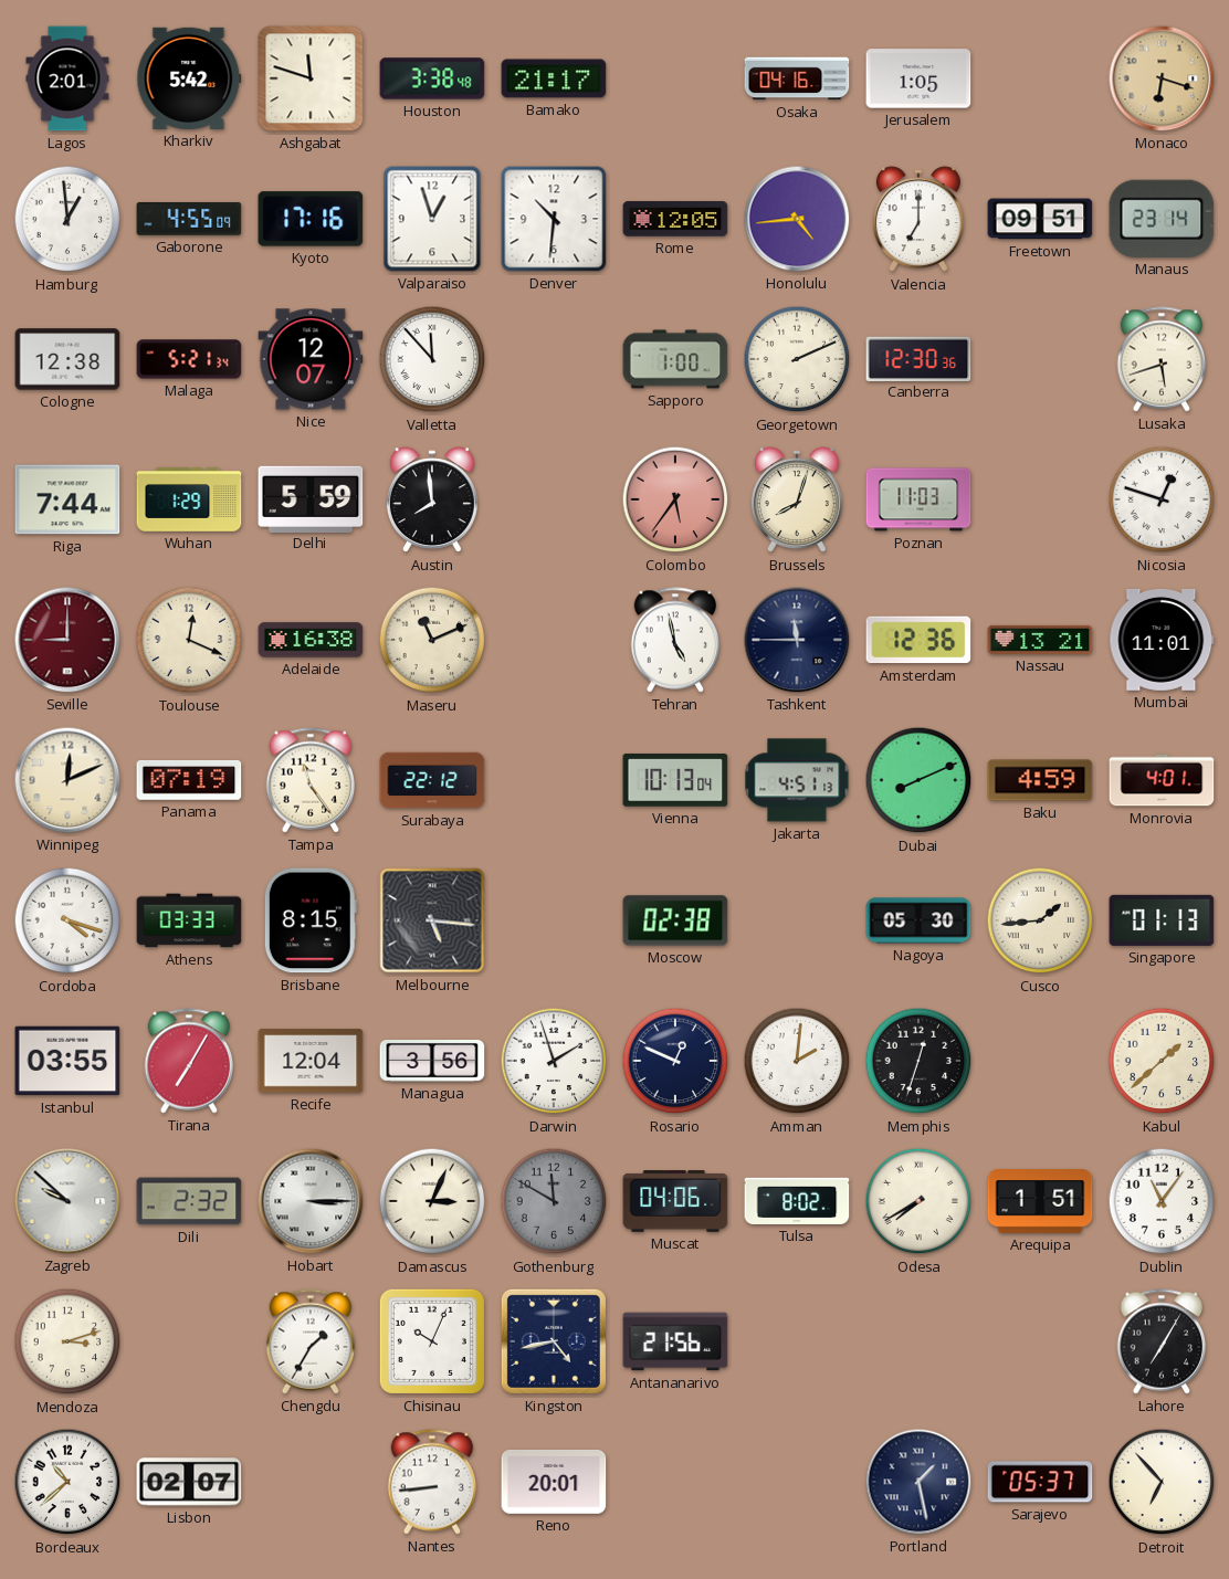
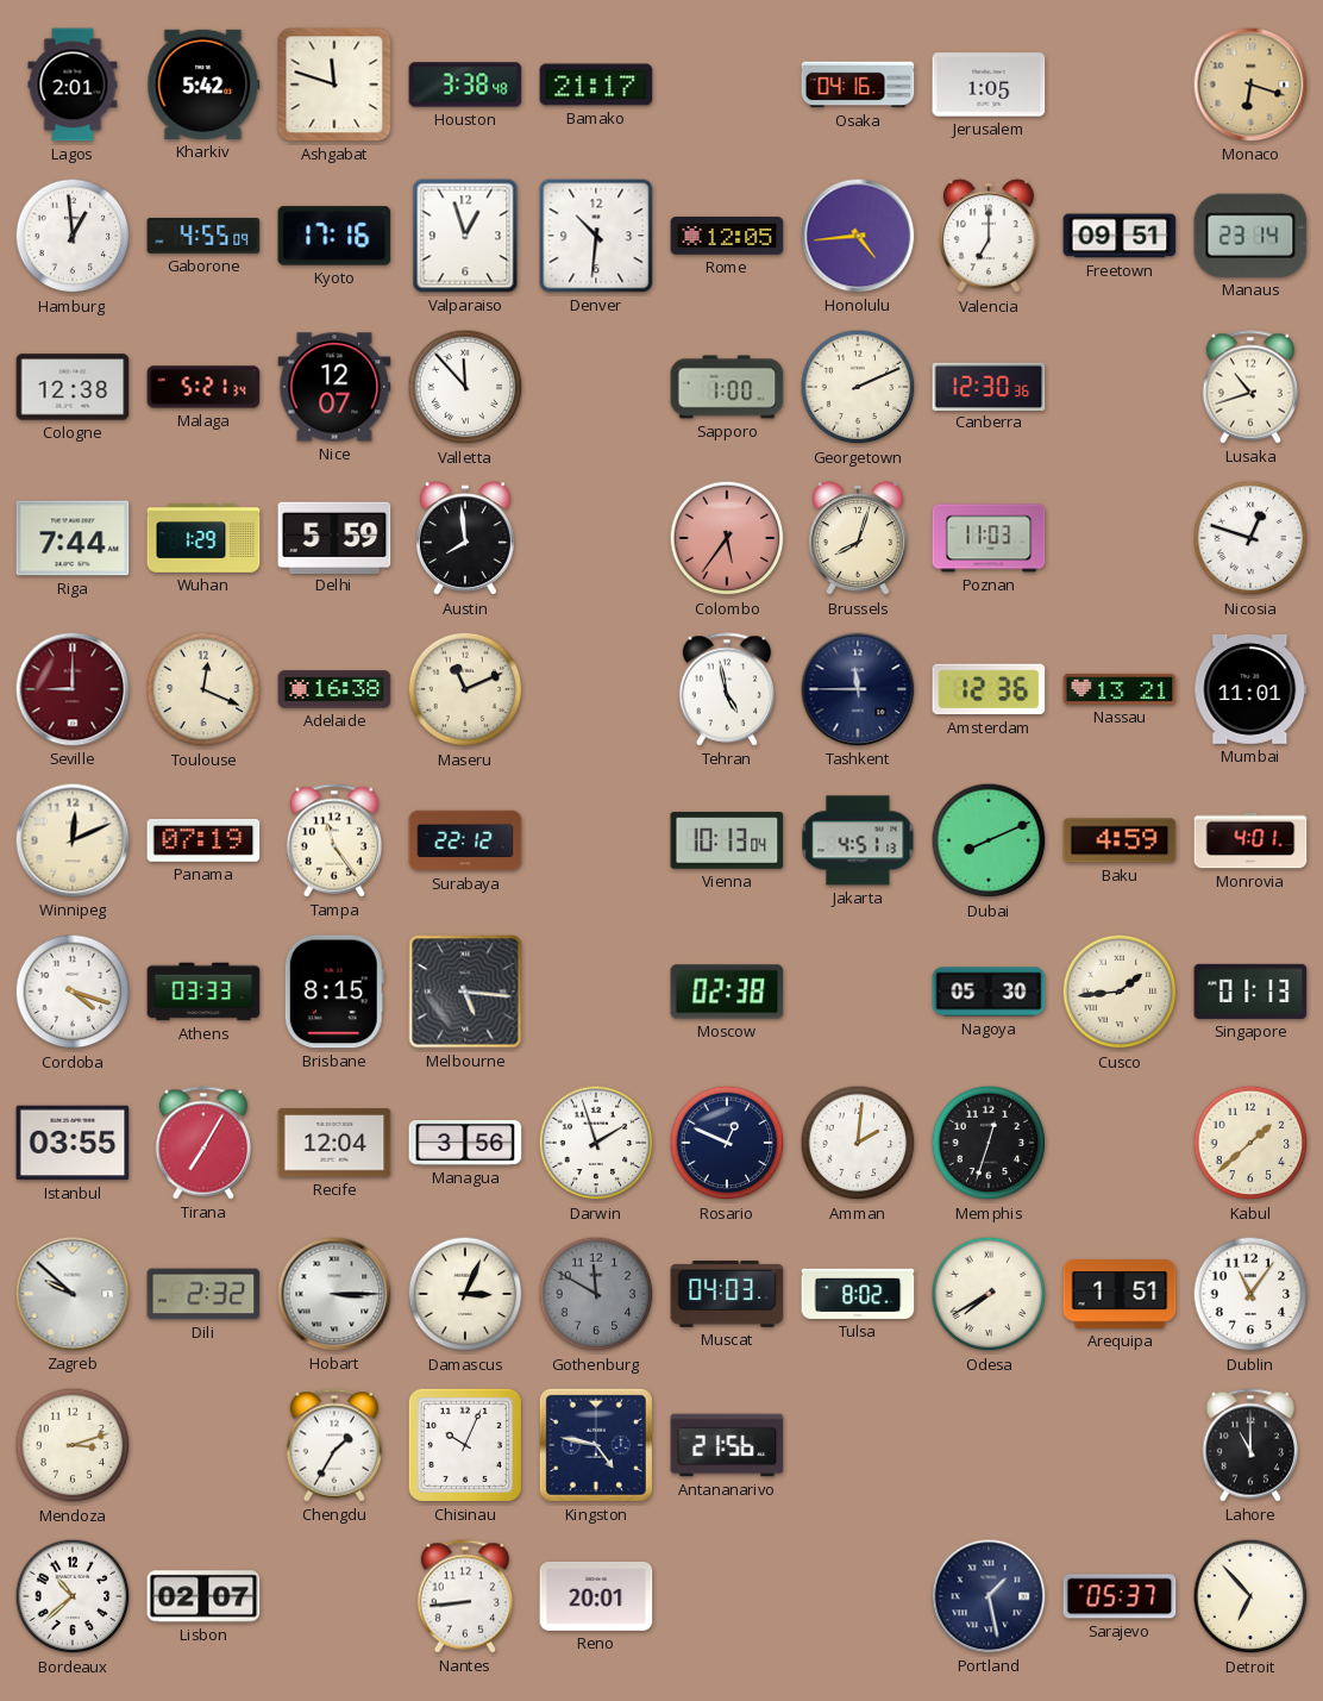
Lusaka: 5:42 -> 10:42
Muscat: 04:06 -> 04:03
Kingston: 4:43 -> 4:47
Lahore: 7:05 -> 11:00
